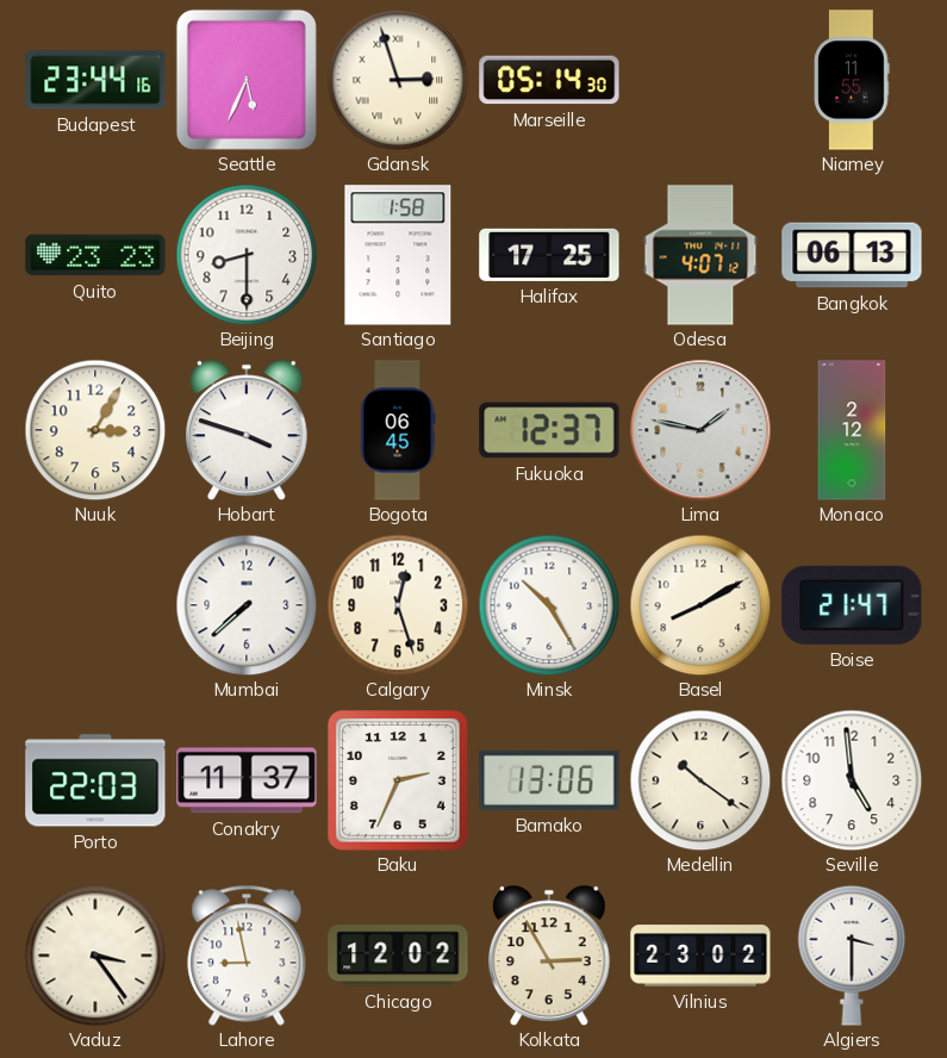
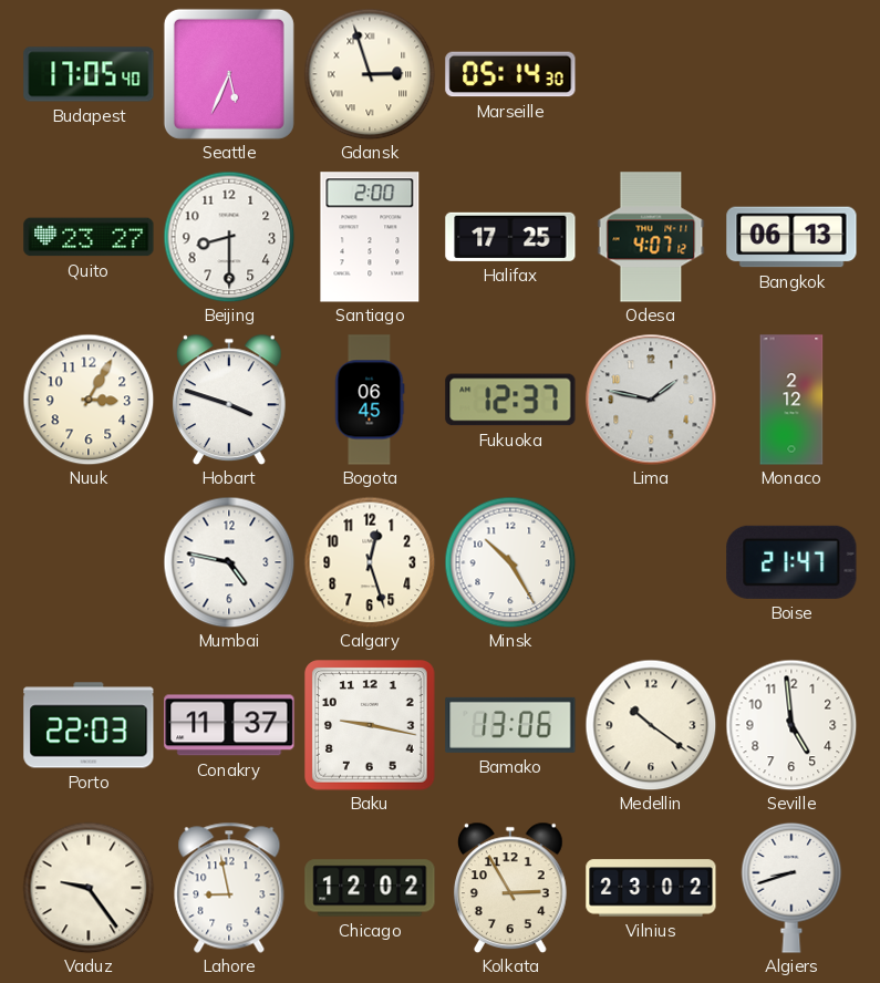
Budapest: 23:44 -> 17:05
Niamey: 11:55 -> none
Quito: 23:23 -> 23:27
Santiago: 1:58 -> 2:00
Mumbai: 7:38 -> 4:47
Basel: 8:10 -> none
Baku: 2:34 -> 9:17
Vaduz: 3:24 -> 9:24
Algiers: 3:30 -> 8:42
